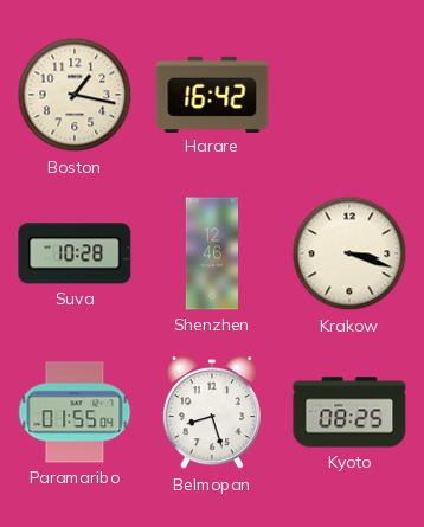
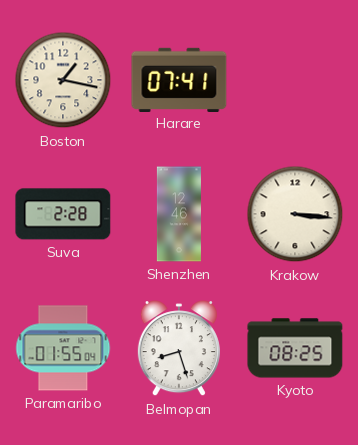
Harare: 16:42 -> 07:41
Suva: 10:28 -> 2:28
Krakow: 3:18 -> 3:16
